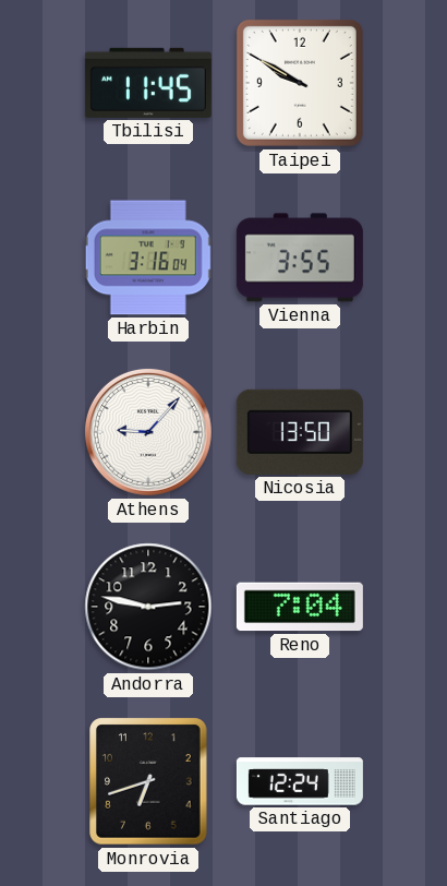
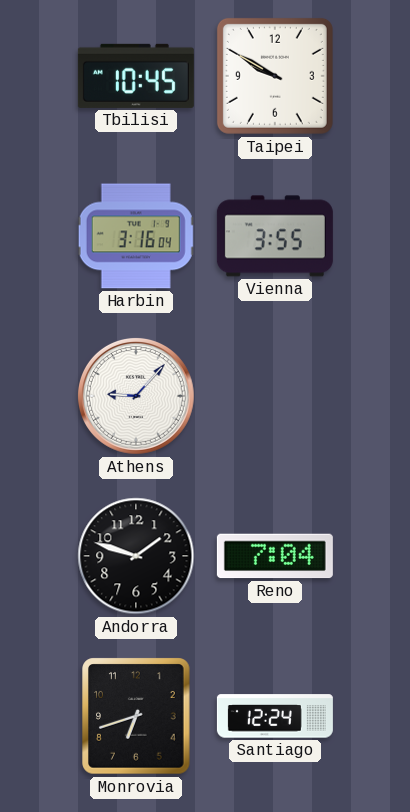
Tbilisi: 11:45 -> 10:45
Nicosia: 13:50 -> none
Andorra: 2:47 -> 1:48
